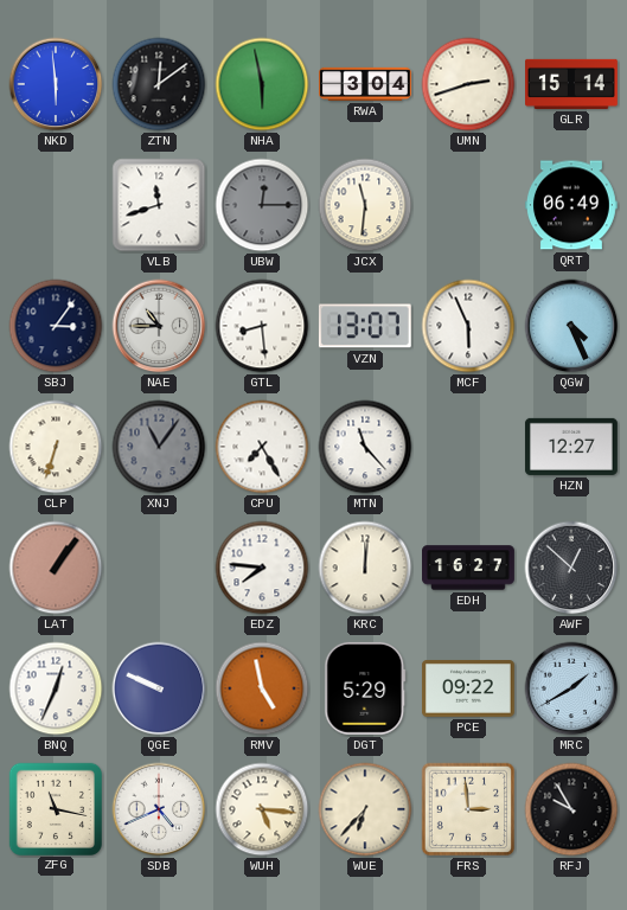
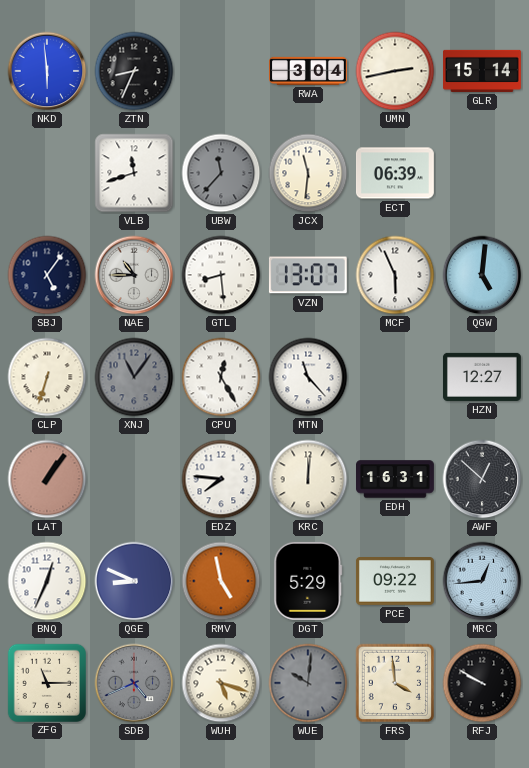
ZTN: 12:09 -> 8:34
NHA: 5:58 -> none
UMN: 2:42 -> 2:43
UBW: 12:15 -> 11:37
ECT: none -> 06:39
QRT: 06:49 -> none
SBJ: 3:06 -> 5:06
QGW: 4:26 -> 5:01
CPU: 7:25 -> 12:25
EDH: 16:27 -> 16:31
QGE: 9:49 -> 8:49
MRC: 1:40 -> 12:44
ZFG: 11:17 -> 11:15
SDB dial: white -> grey
WUH: 5:16 -> 5:18
WUE: 6:37 -> 10:01
WUE dial: cream -> grey
FRS: 2:59 -> 3:59
RFJ: 9:55 -> 9:50
